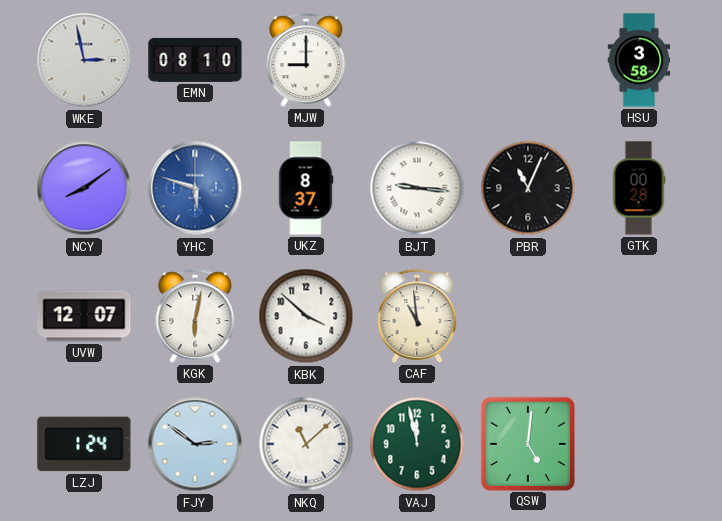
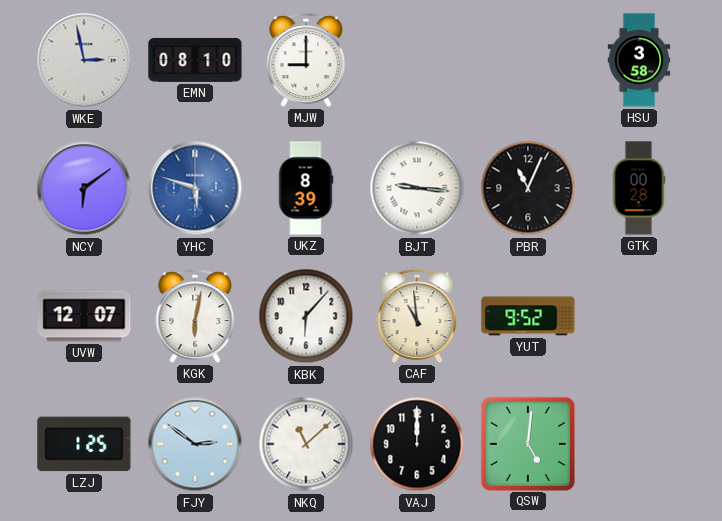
NCY: 8:09 -> 6:09
UKZ: 8:37 -> 8:39
KBK: 3:52 -> 6:07
YUT: none -> 9:52
LZJ: 1:24 -> 1:25
VAJ: 11:58 -> 12:00
VAJ dial: green -> black
